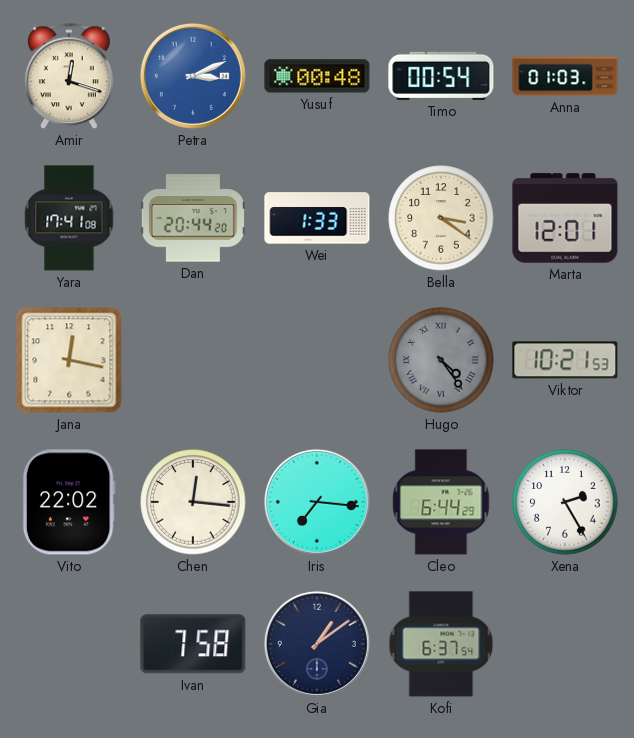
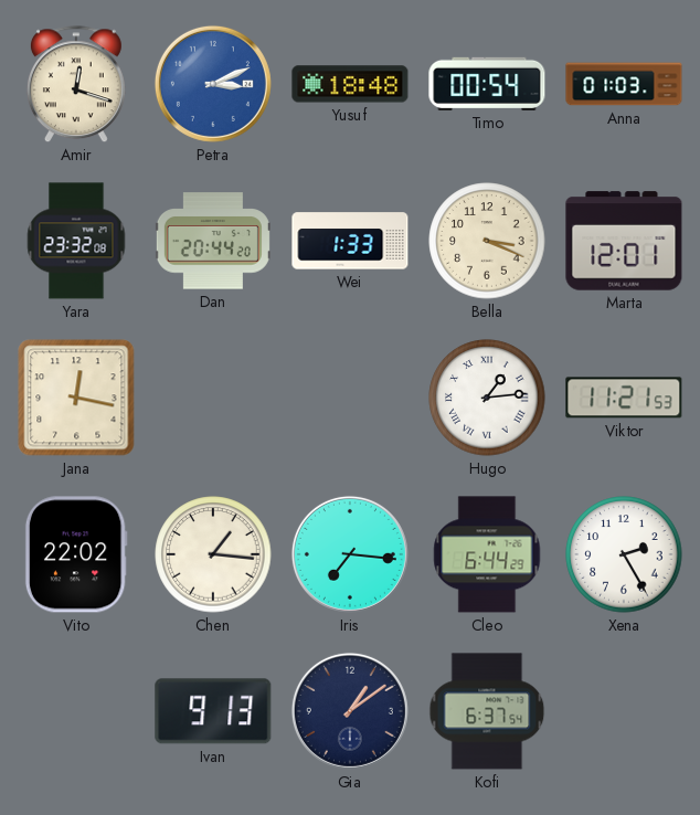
Yusuf: 00:48 -> 18:48
Yara: 17:41 -> 23:32
Bella: 3:21 -> 3:19
Hugo: 4:24 -> 1:14
Hugo dial: grey -> white
Viktor: 10:21 -> 11:21
Chen: 12:16 -> 1:16
Ivan: 7:58 -> 9:13
